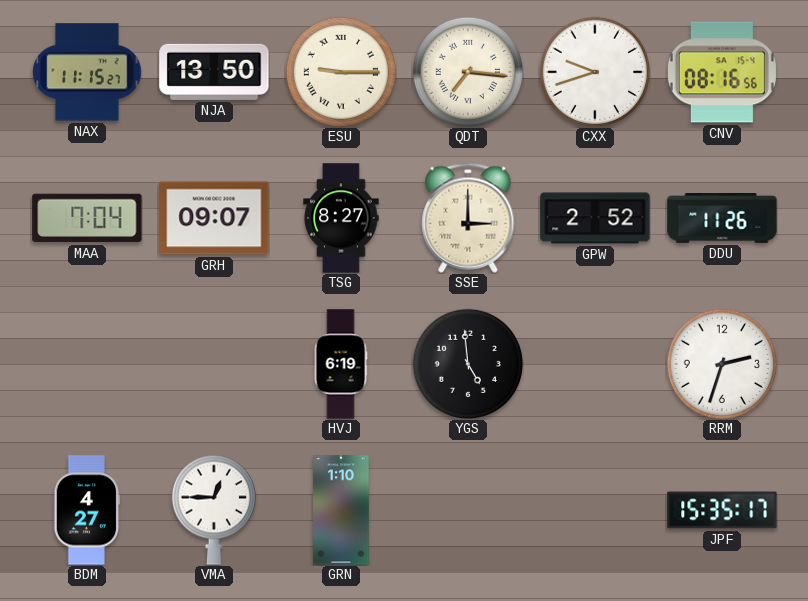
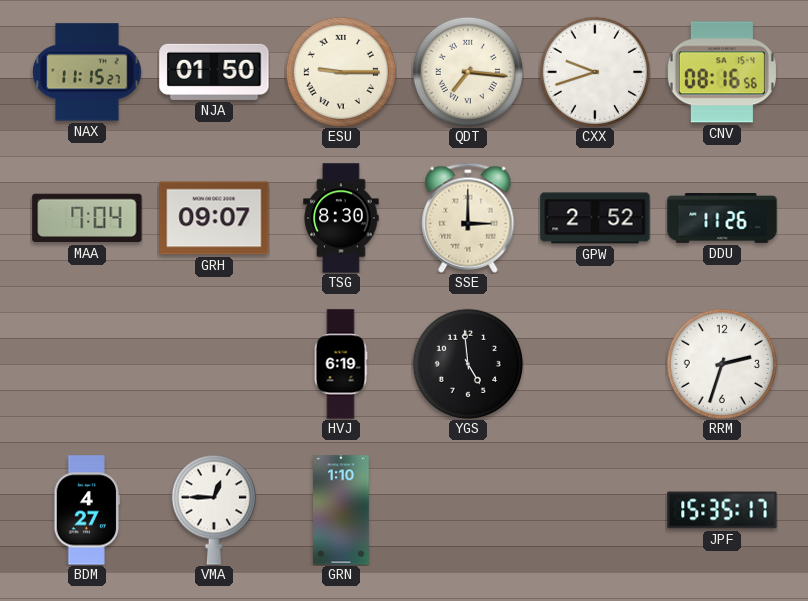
NJA: 13:50 -> 01:50
TSG: 8:27 -> 8:30
